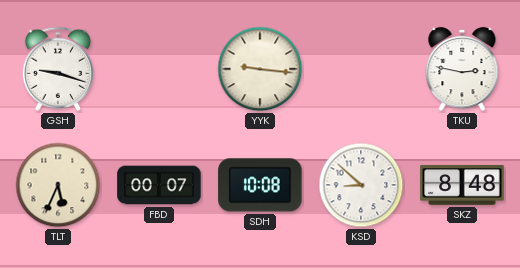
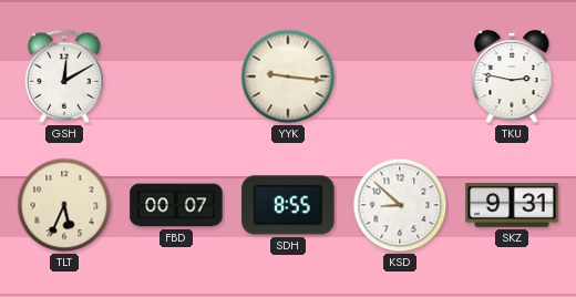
GSH: 9:18 -> 12:10
SDH: 10:08 -> 8:55
SKZ: 8:48 -> 9:31
